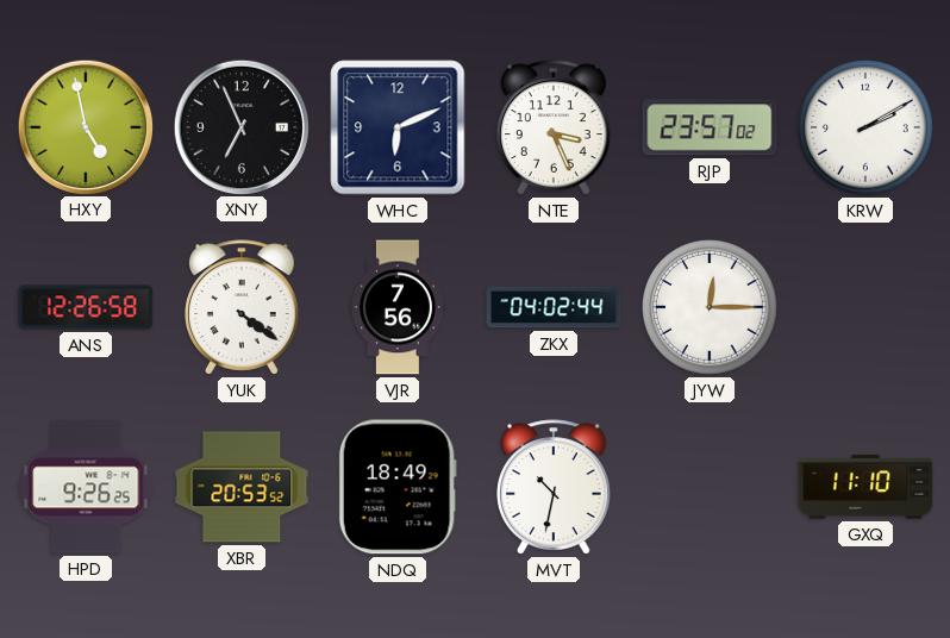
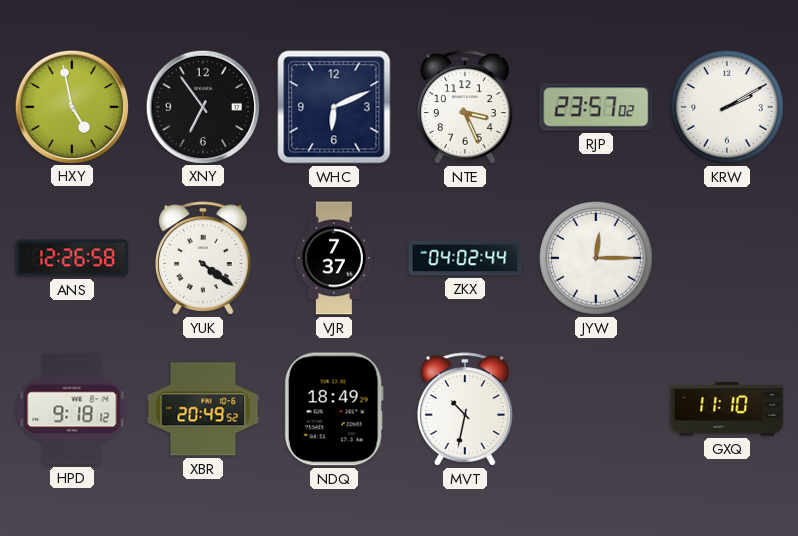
XNY: 6:56 -> 6:54
VJR: 7:56 -> 7:37
HPD: 9:26 -> 9:18
XBR: 20:53 -> 20:49
